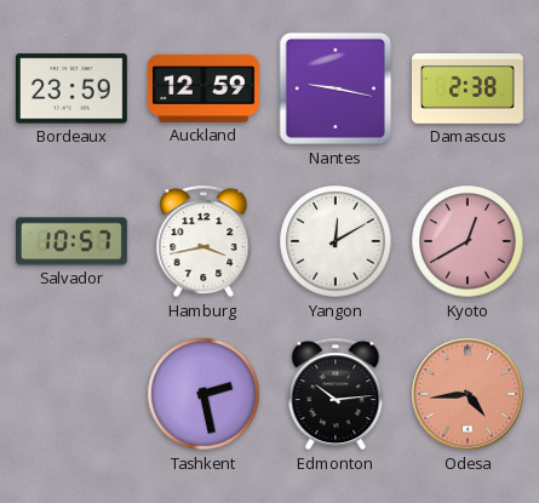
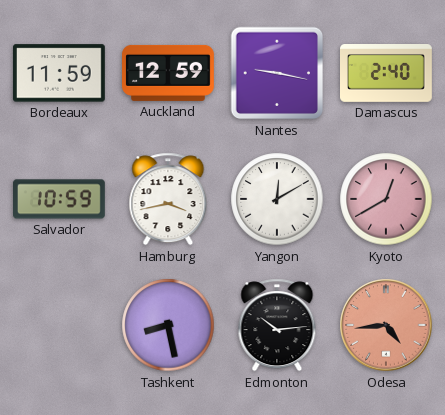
Bordeaux: 23:59 -> 11:59
Damascus: 2:38 -> 2:40
Salvador: 10:57 -> 10:59
Tashkent: 2:28 -> 8:28
